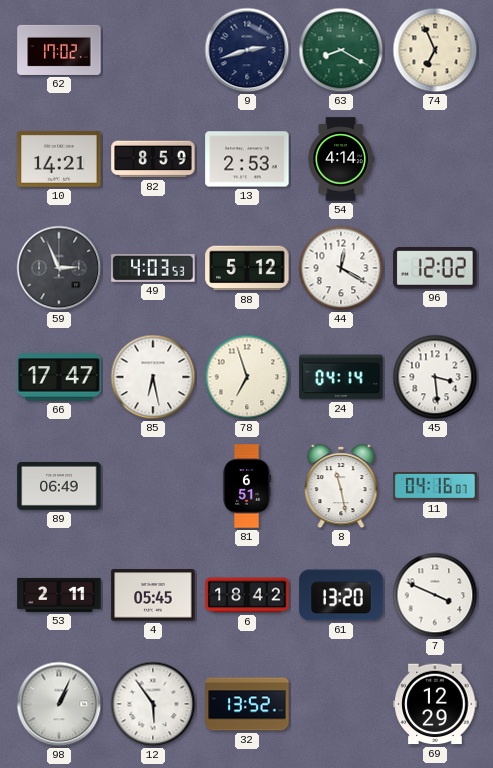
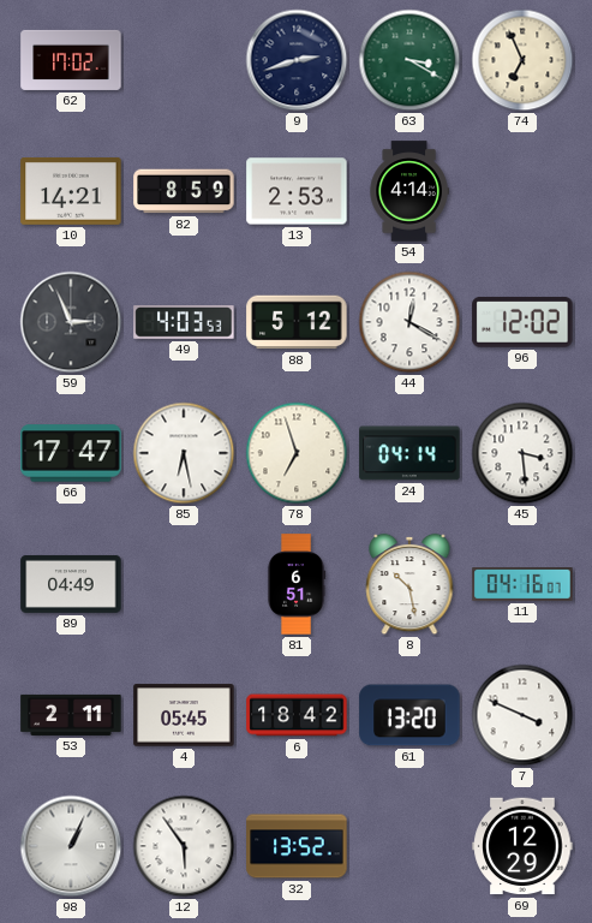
63: 8:20 -> 3:20
89: 06:49 -> 04:49
8: 11:28 -> 10:28
